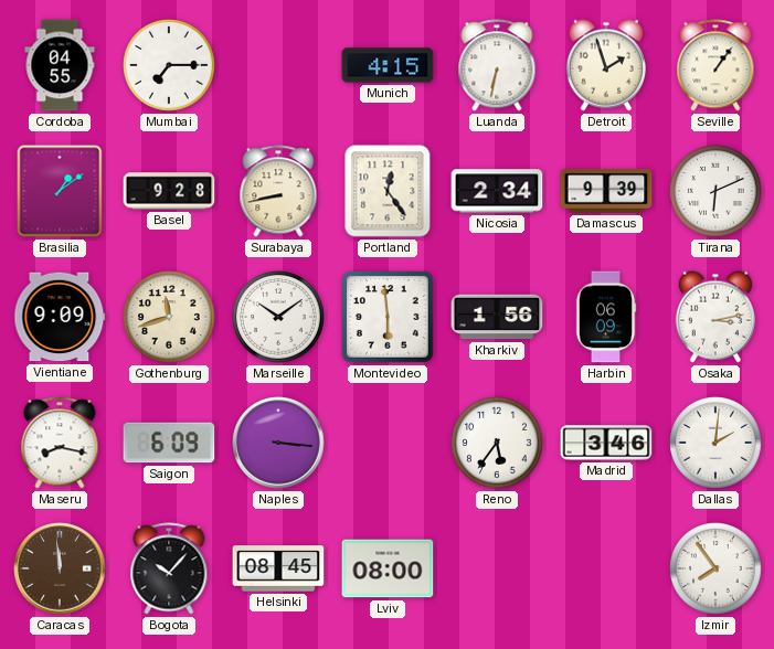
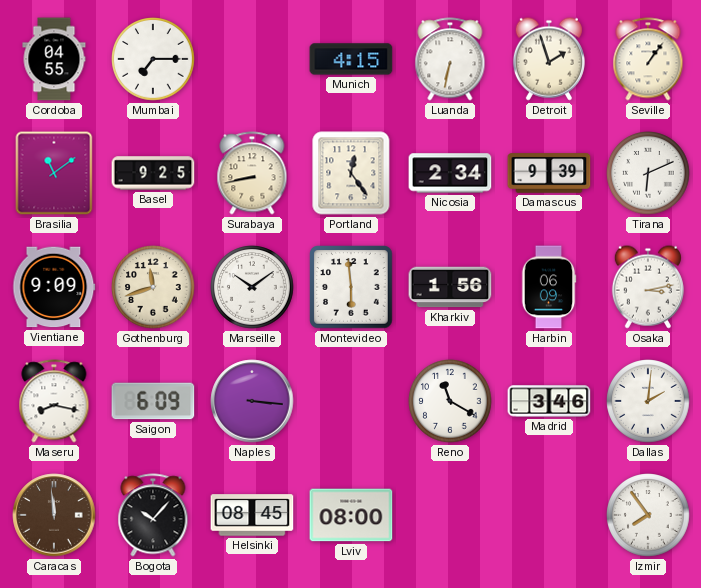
Brasilia: 1:09 -> 11:09
Basel: 9:28 -> 9:25
Reno: 5:36 -> 11:20
